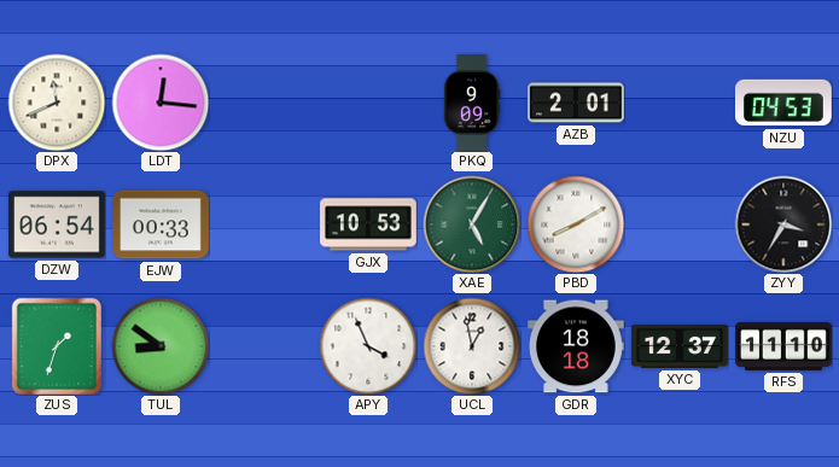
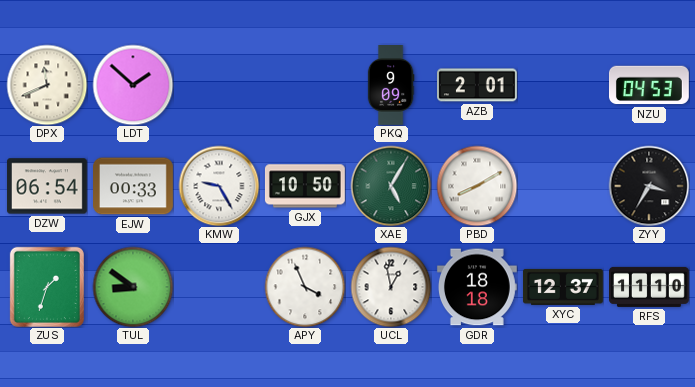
LDT: 12:16 -> 1:52
KMW: none -> 9:25
GJX: 10:53 -> 10:50
